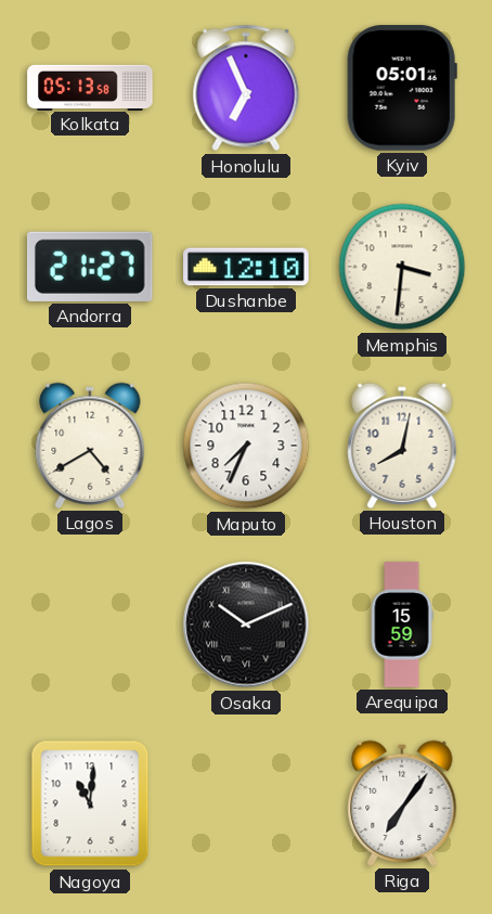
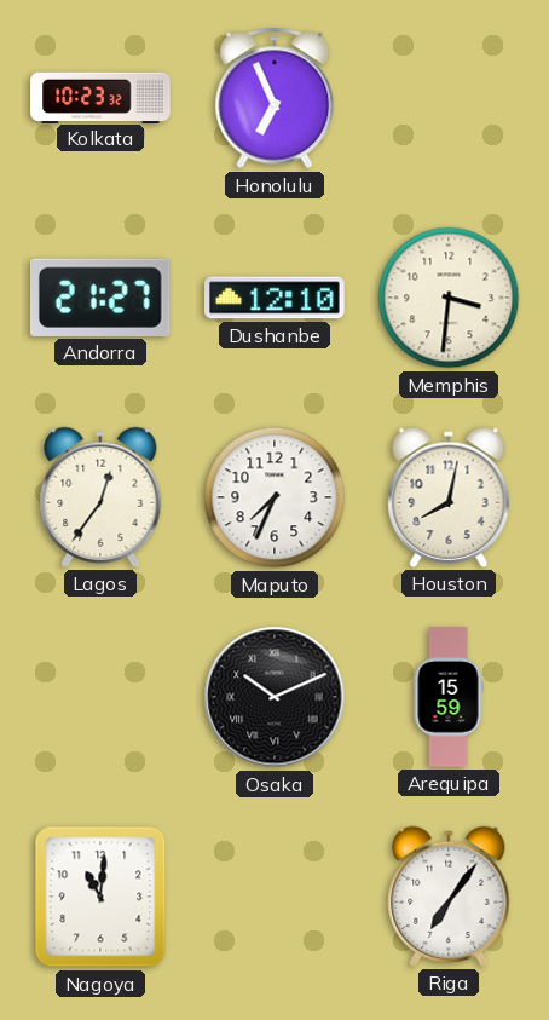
Kolkata: 05:13 -> 10:23
Kyiv: 05:01 -> none
Lagos: 4:40 -> 12:36
